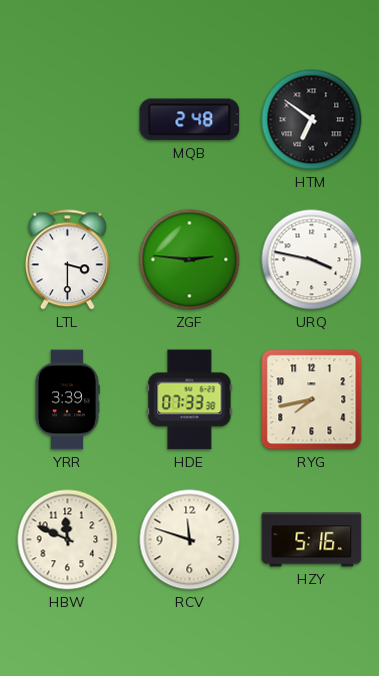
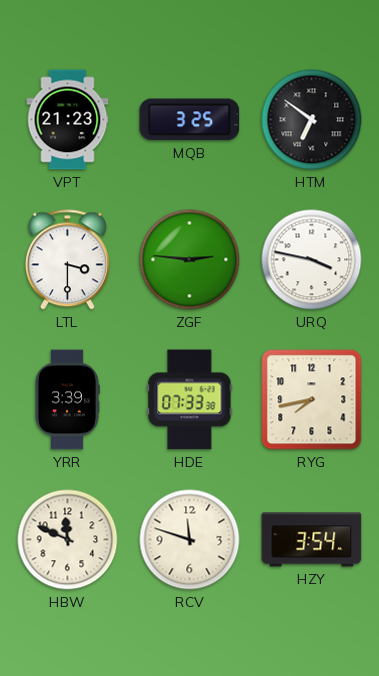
VPT: none -> 21:23
MQB: 2:48 -> 3:25
HZY: 5:16 -> 3:54
